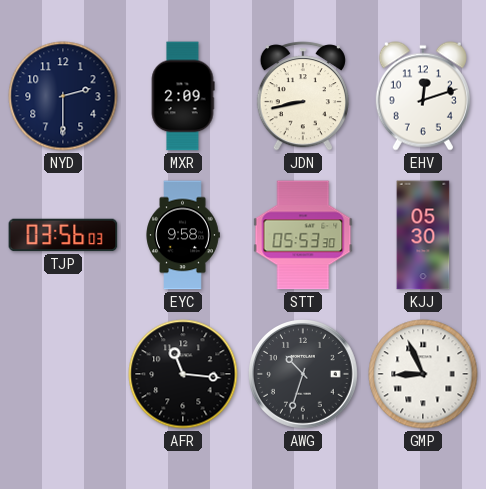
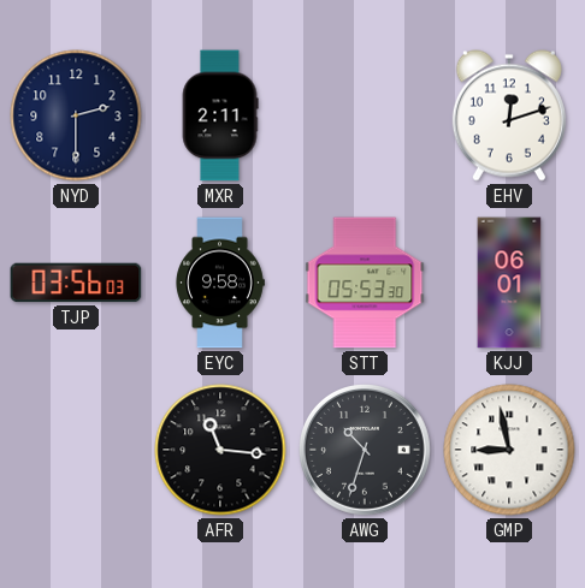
MXR: 2:09 -> 2:11
JDN: 8:43 -> none
KJJ: 05:30 -> 06:01
GMP: 8:56 -> 8:58
